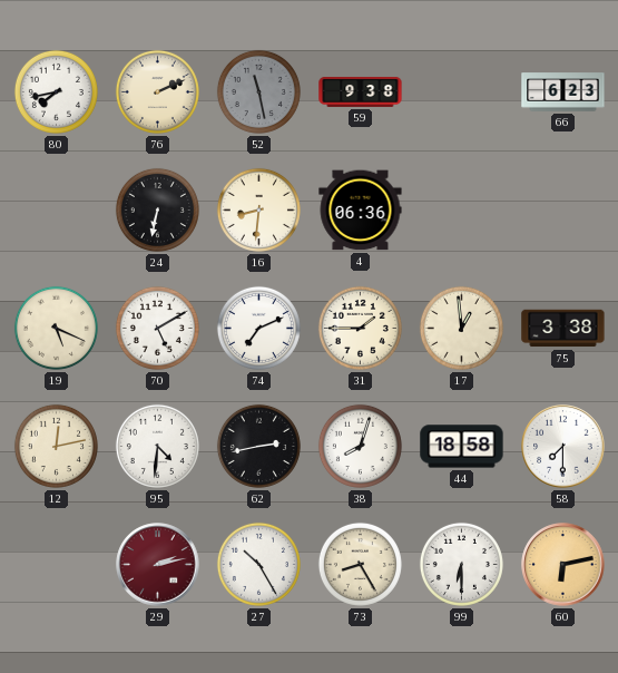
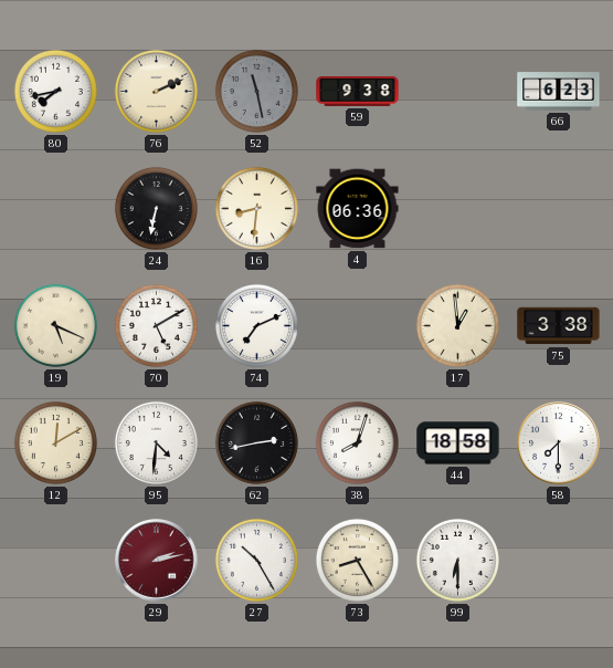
31: 1:45 -> none
12: 12:13 -> 12:10
60: 6:13 -> none
